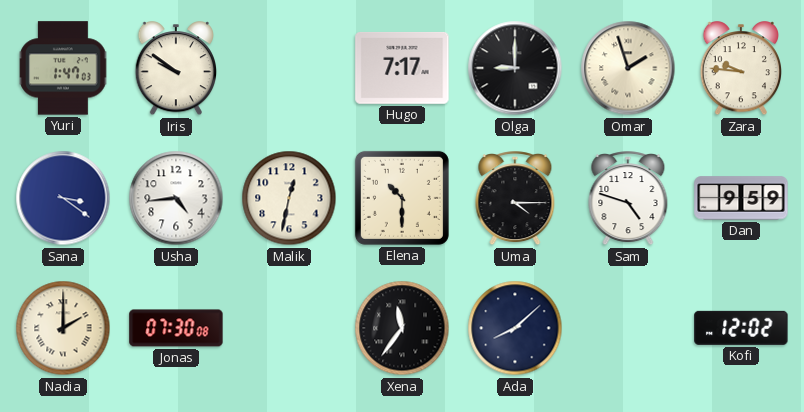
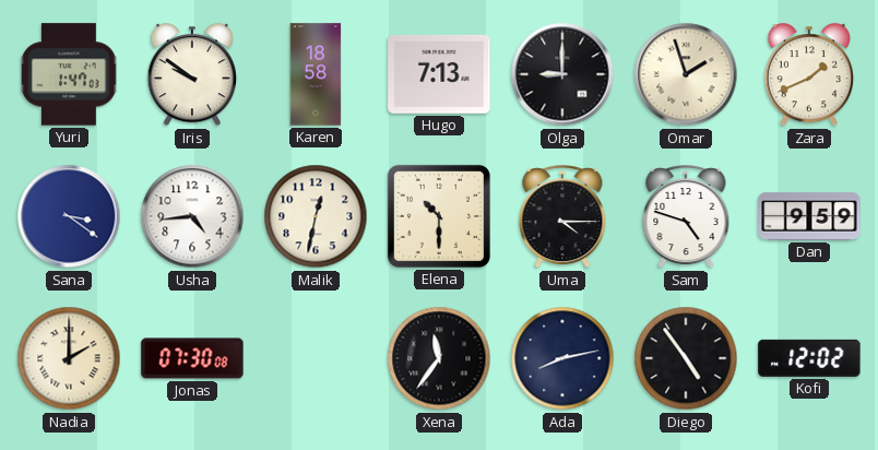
Karen: none -> 18:58
Hugo: 7:17 -> 7:13
Zara: 9:46 -> 1:41
Ada: 8:08 -> 8:13
Diego: none -> 4:54
